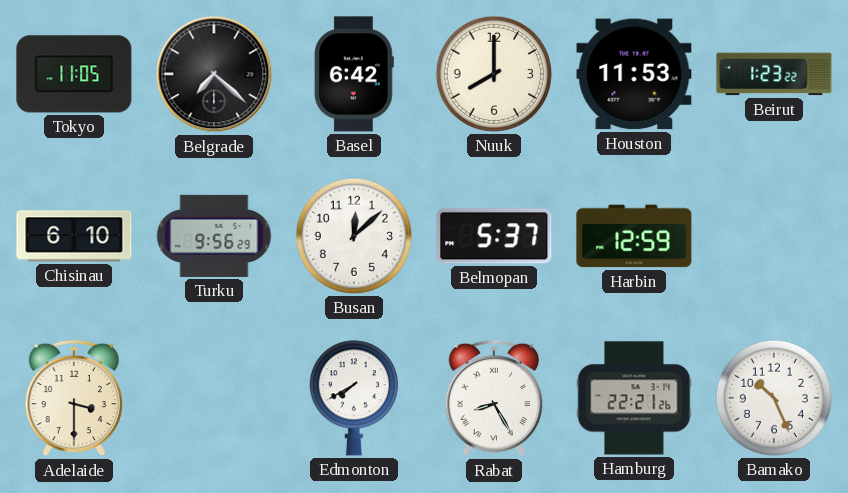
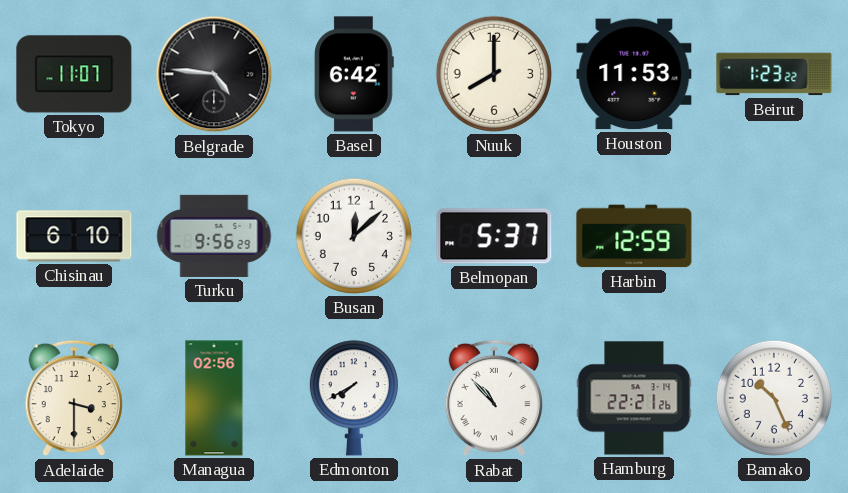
Tokyo: 11:05 -> 11:07
Belgrade: 7:22 -> 4:46
Managua: none -> 02:56
Rabat: 8:25 -> 10:53
